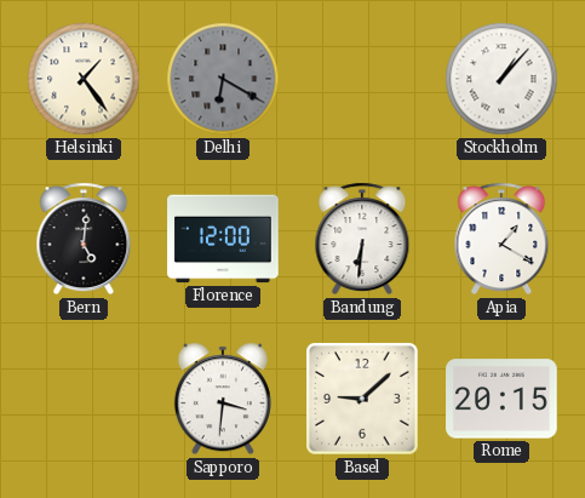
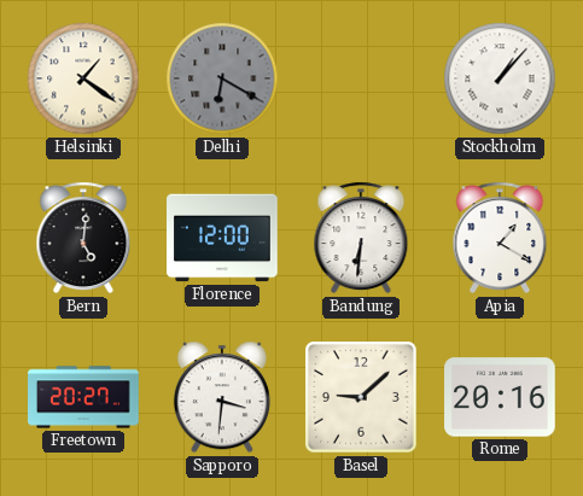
Helsinki: 1:24 -> 1:21
Freetown: none -> 20:27
Rome: 20:15 -> 20:16
